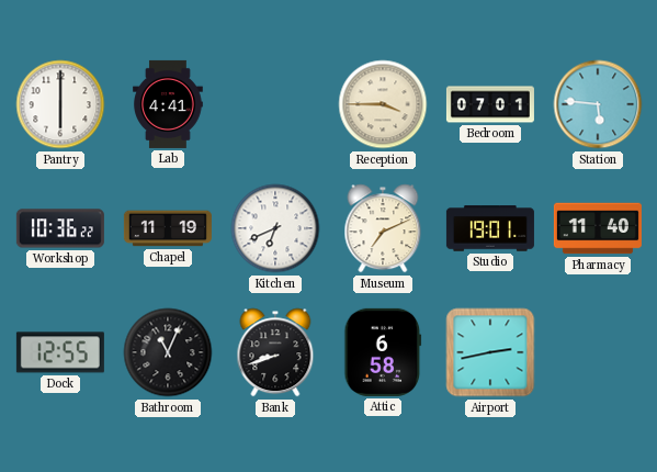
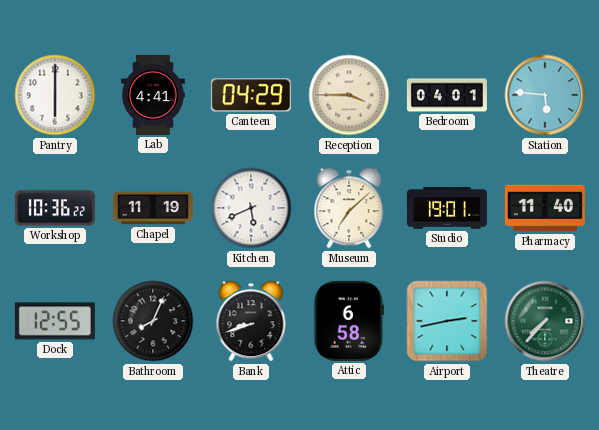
Canteen: none -> 04:29
Bedroom: 07:01 -> 04:01
Kitchen: 6:41 -> 5:41
Museum: 7:11 -> 7:08
Bathroom: 11:04 -> 8:04
Theatre: none -> 7:37
